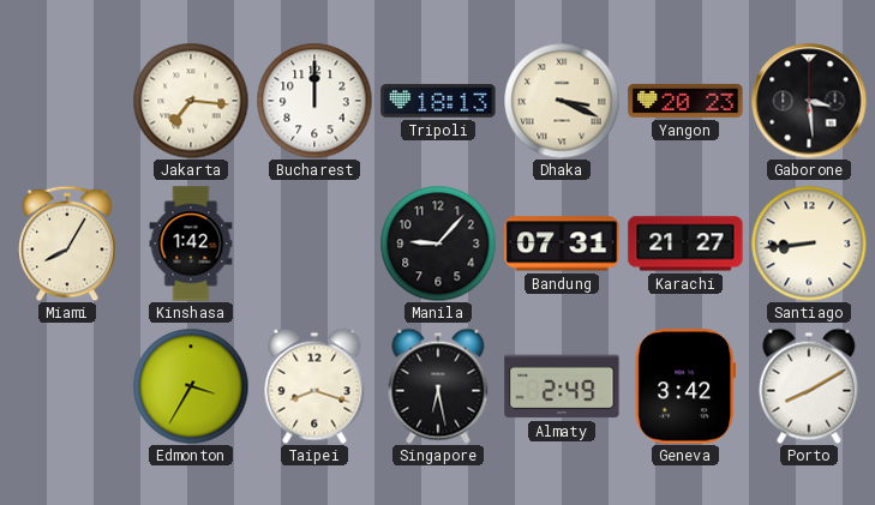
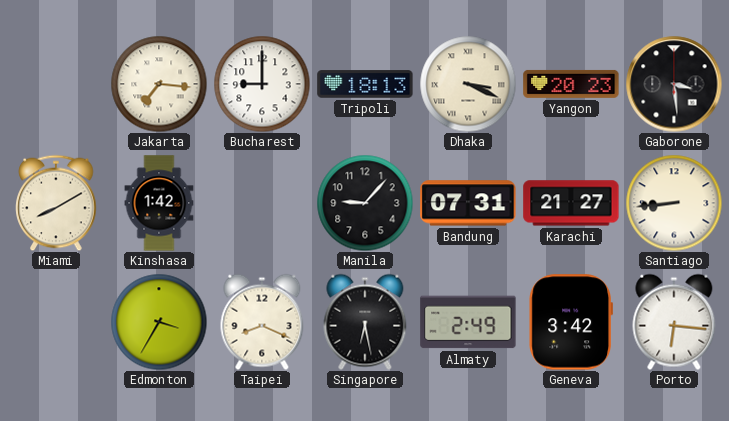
Bucharest: 12:00 -> 9:00
Miami: 8:05 -> 8:10
Taipei: 8:18 -> 8:19
Porto: 8:10 -> 6:16
